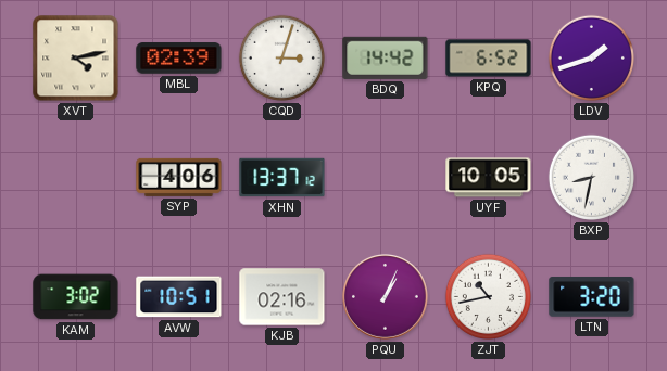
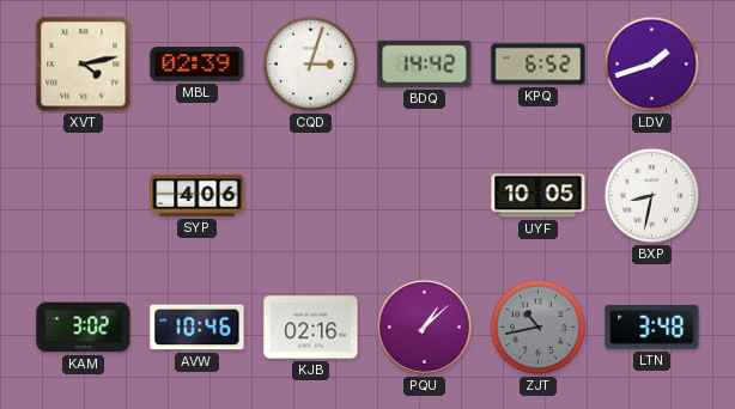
XHN: 13:37 -> none
AVW: 10:51 -> 10:46
PQU: 1:04 -> 1:08
ZJT dial: white -> grey
LTN: 3:20 -> 3:48
